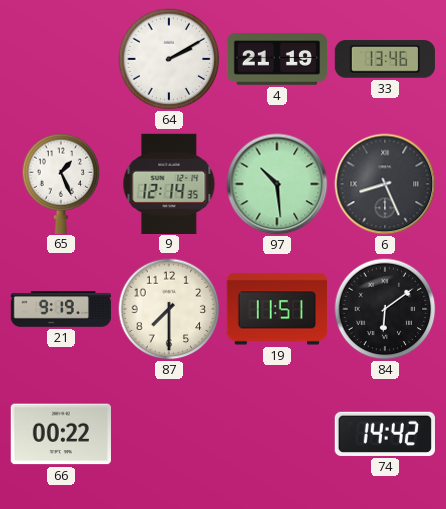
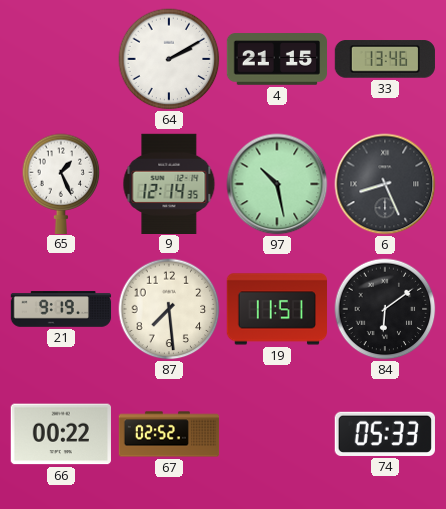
4: 21:19 -> 21:15
97: 10:29 -> 10:28
87: 7:30 -> 7:29
67: none -> 02:52
74: 14:42 -> 05:33
